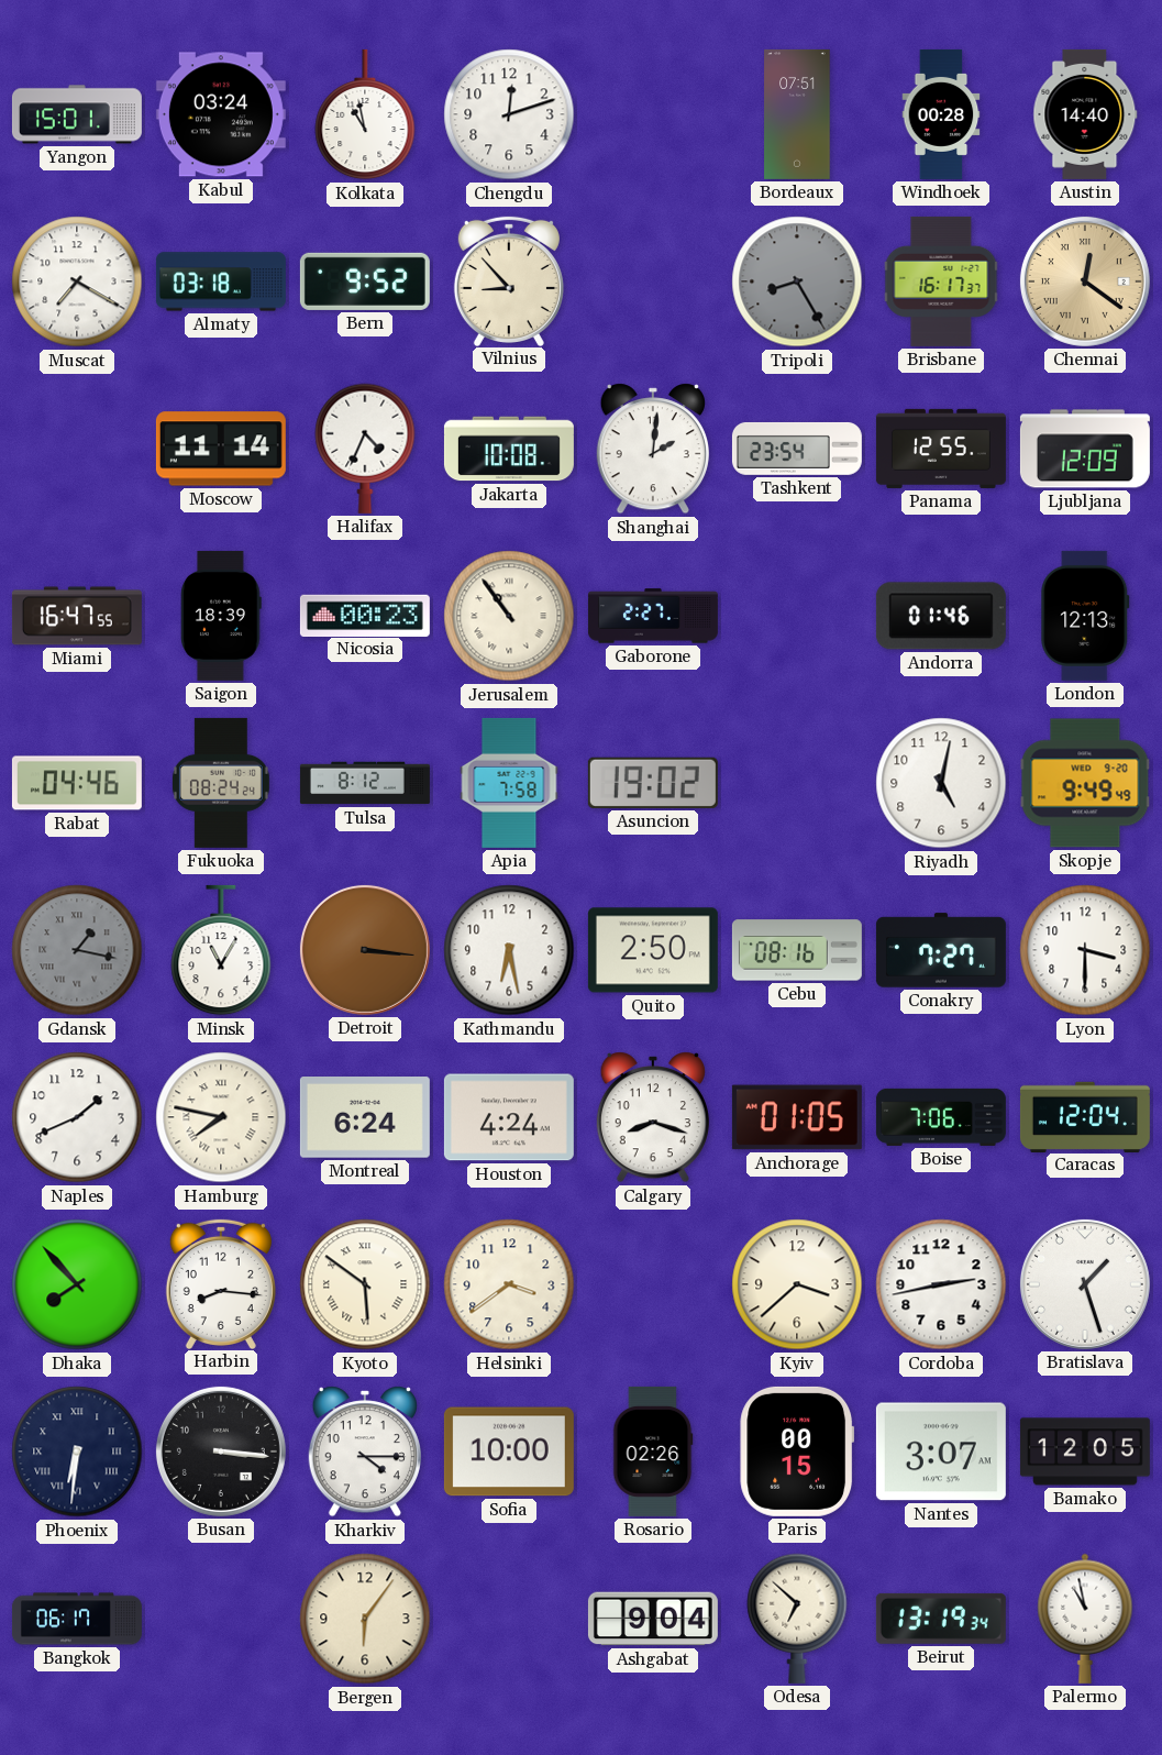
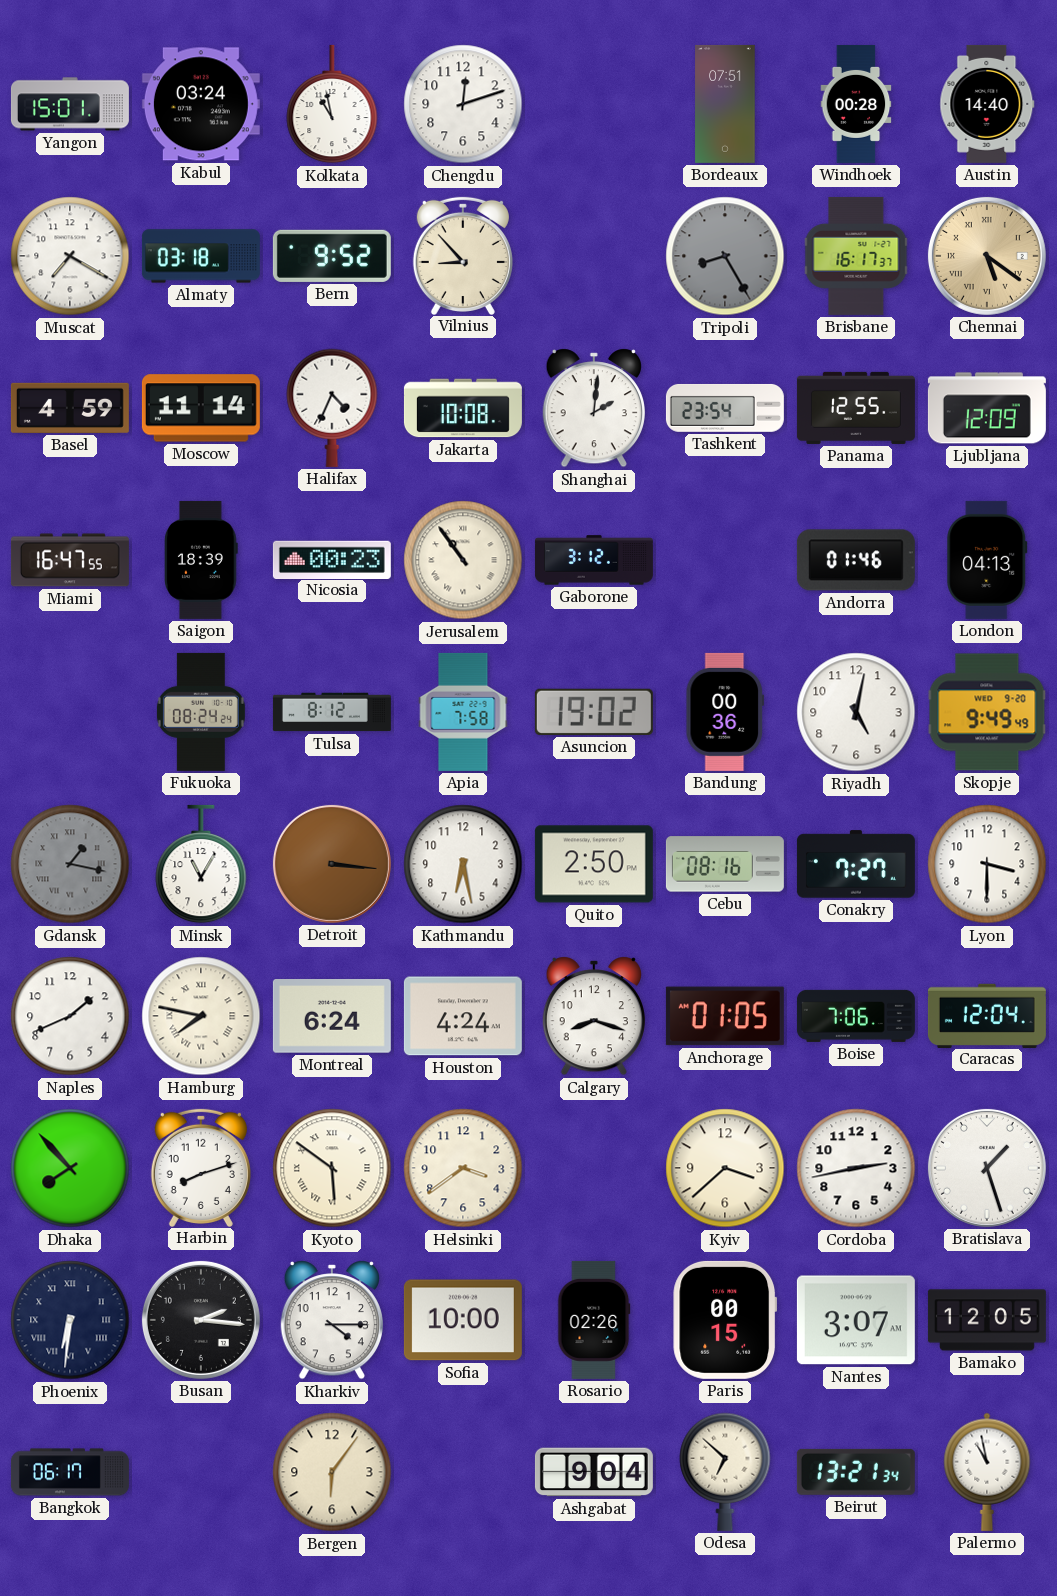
Chennai: 12:21 -> 5:21
Basel: none -> 4:59
Gaborone: 2:27 -> 3:12
London: 12:13 -> 04:13
Rabat: 04:46 -> none
Bandung: none -> 00:36
Harbin: 8:16 -> 8:12
Busan: 3:16 -> 2:16
Beirut: 13:19 -> 13:21
